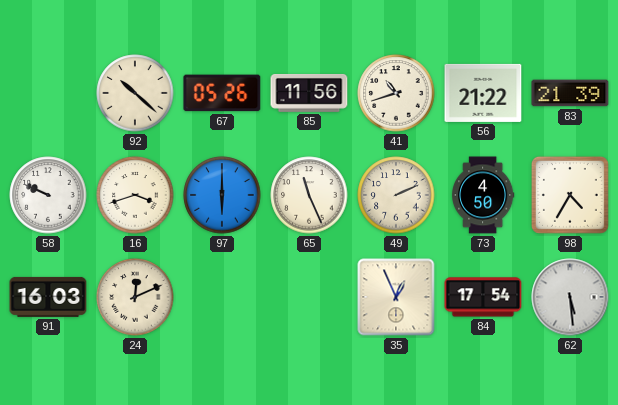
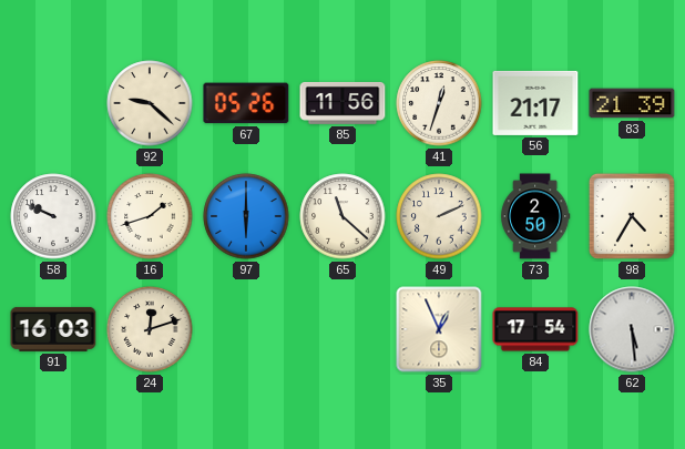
92: 10:22 -> 9:22
41: 10:42 -> 12:33
56: 21:22 -> 21:17
16: 3:42 -> 1:42
65: 11:26 -> 11:22
73: 4:50 -> 2:50
24: 12:11 -> 12:12
